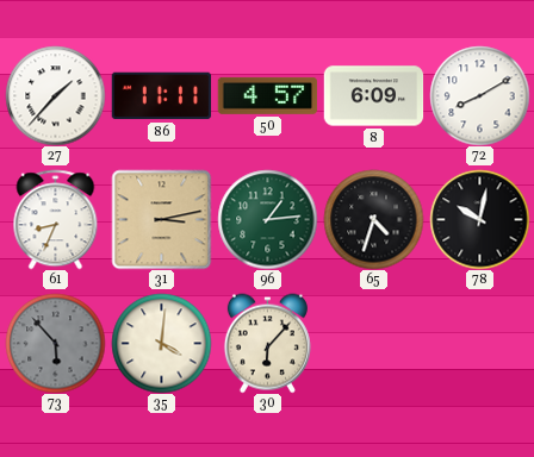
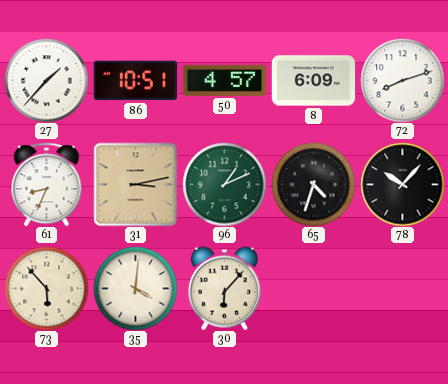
86: 11:11 -> 10:51
72: 8:10 -> 8:12
96: 1:14 -> 1:11
78: 10:02 -> 10:07
73 dial: grey -> cream
